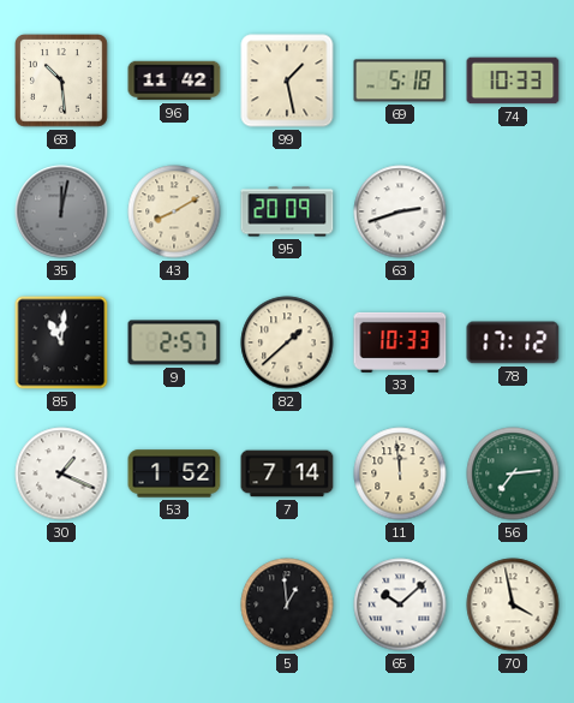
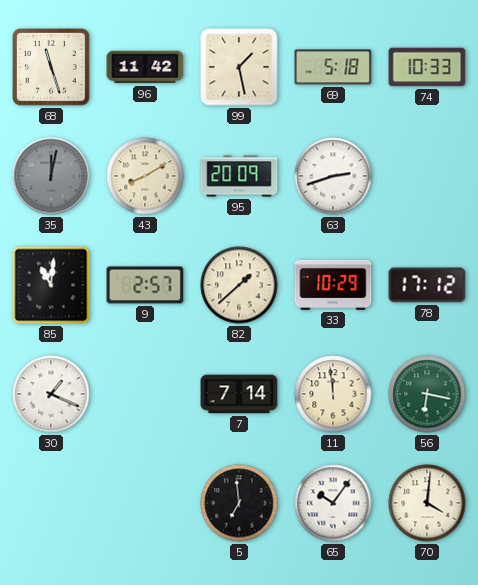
68: 10:29 -> 11:27
33: 10:33 -> 10:29
53: 1:52 -> none
56: 7:14 -> 6:17
5: 12:59 -> 6:59
65: 10:08 -> 10:06
70: 3:58 -> 4:01
